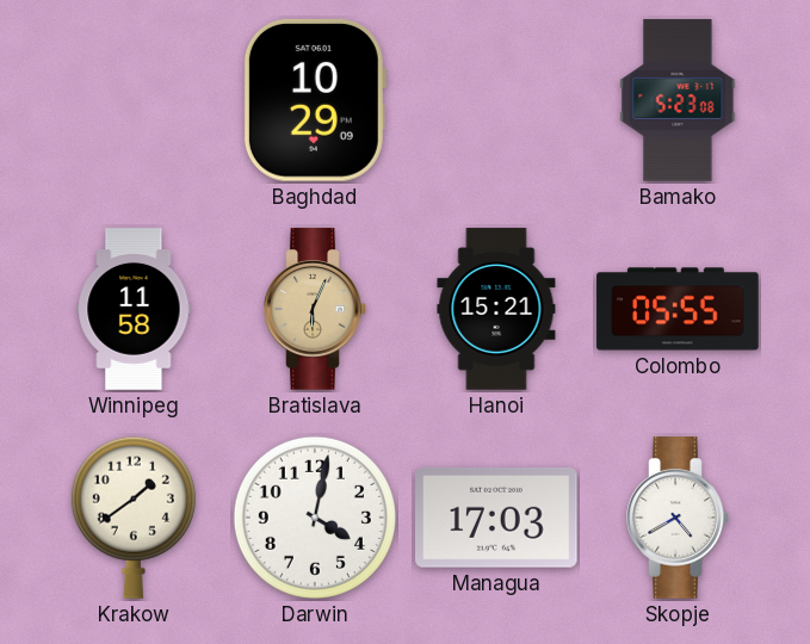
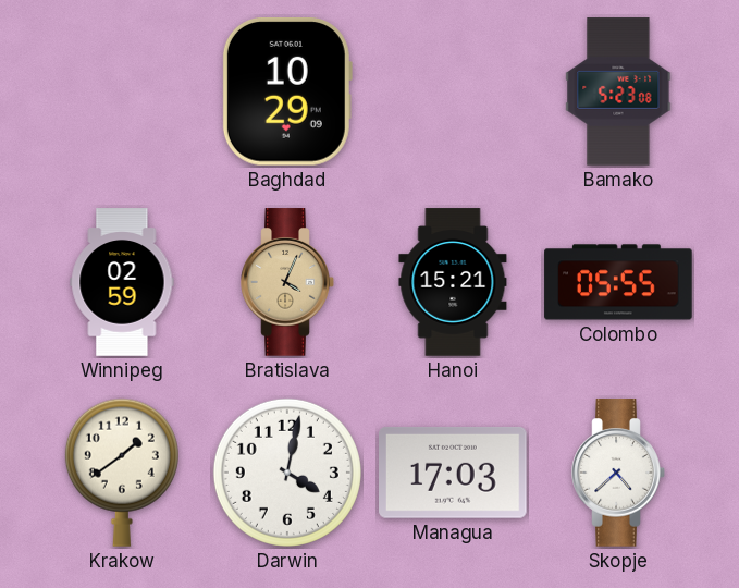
Winnipeg: 11:58 -> 02:59
Bratislava: 6:04 -> 4:04
Skopje: 4:40 -> 4:38
